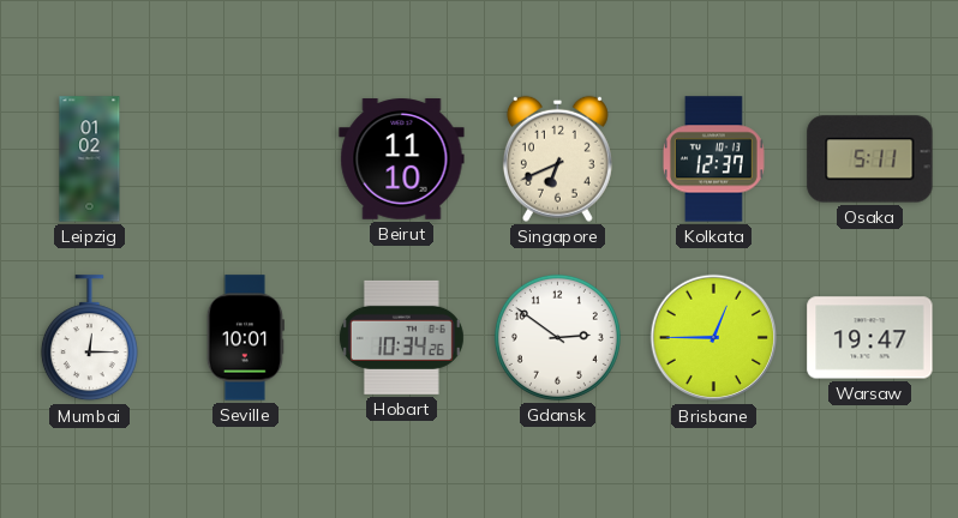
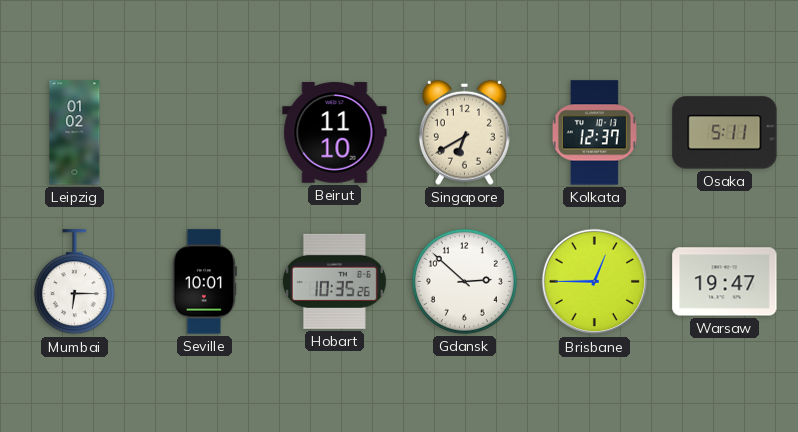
Singapore: 6:41 -> 6:40
Mumbai: 12:15 -> 6:15
Hobart: 10:34 -> 10:35
Gdansk: 2:51 -> 2:52
